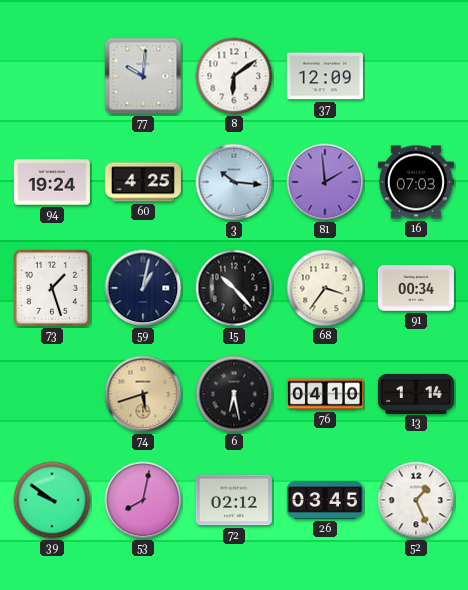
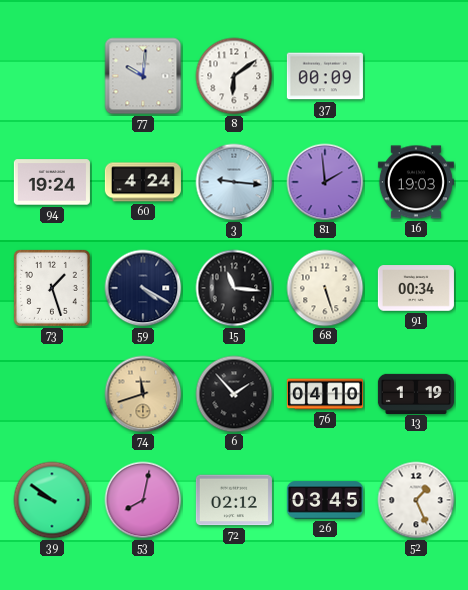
37: 12:09 -> 00:09
60: 4:25 -> 4:24
3: 10:16 -> 9:16
16: 07:03 -> 19:03
59: 1:02 -> 4:20
15: 10:23 -> 11:16
68: 3:36 -> 5:27
74: 5:42 -> 11:42
6: 6:28 -> 1:53
13: 1:14 -> 1:19
